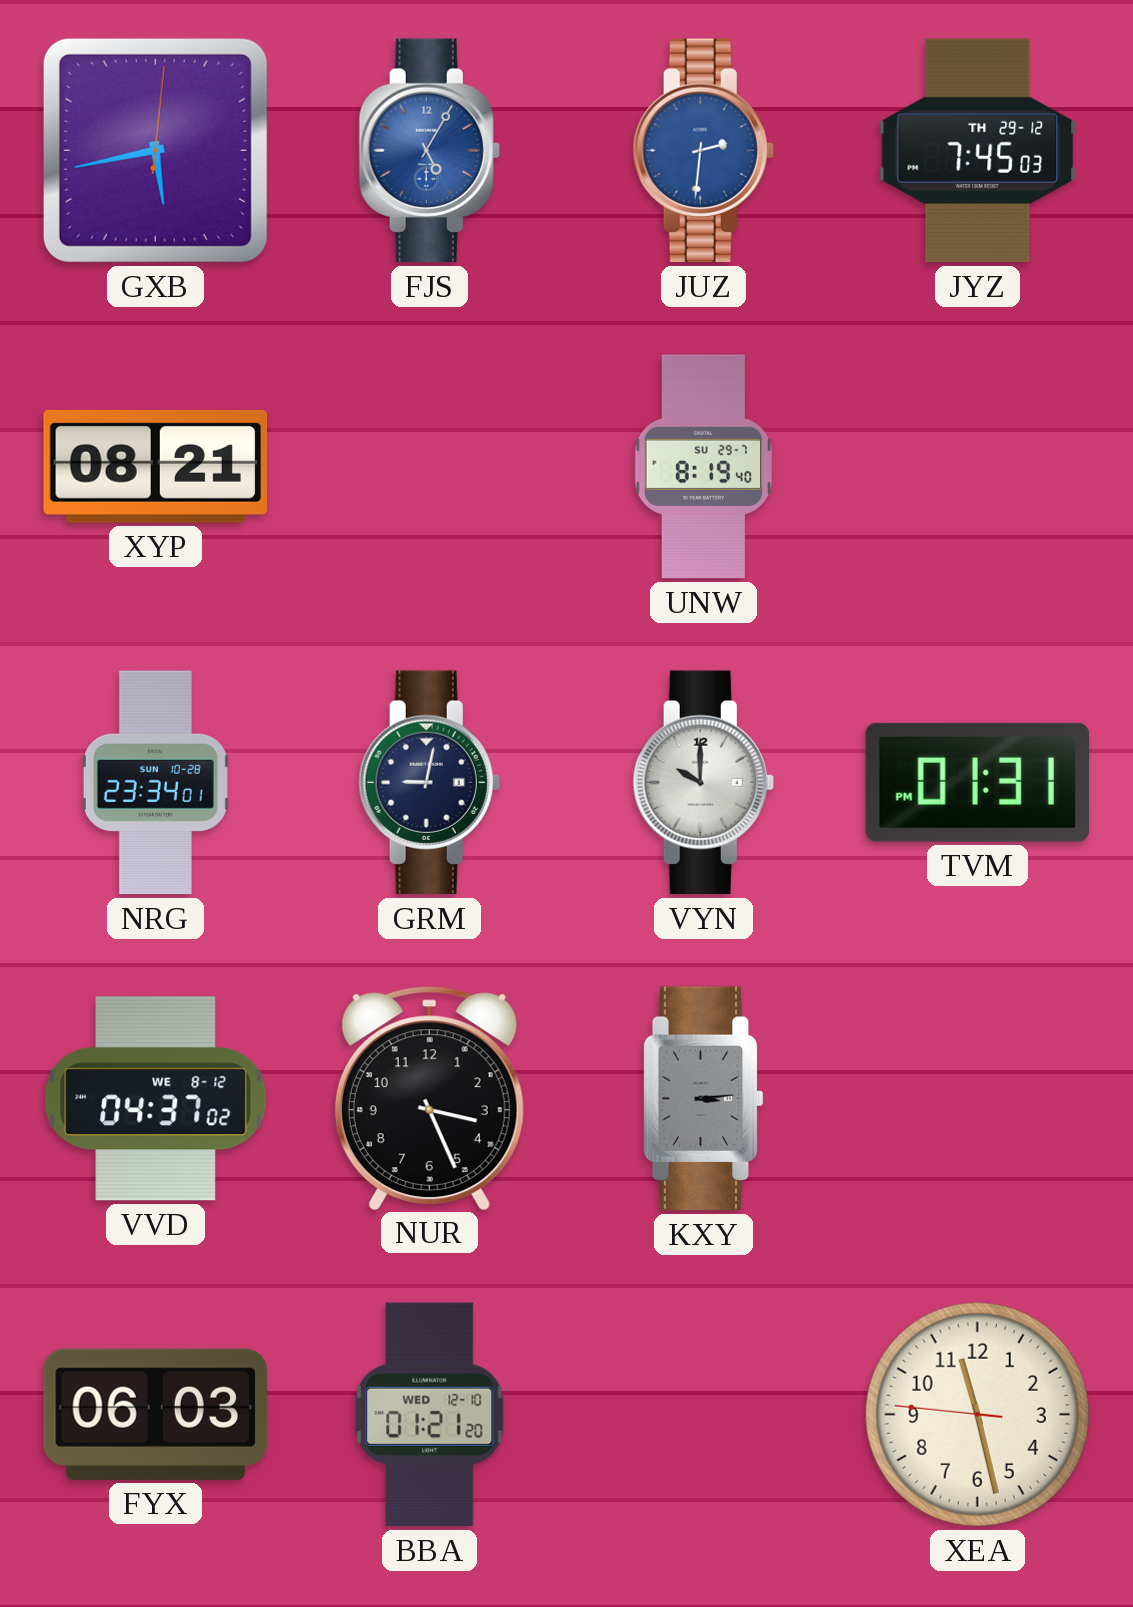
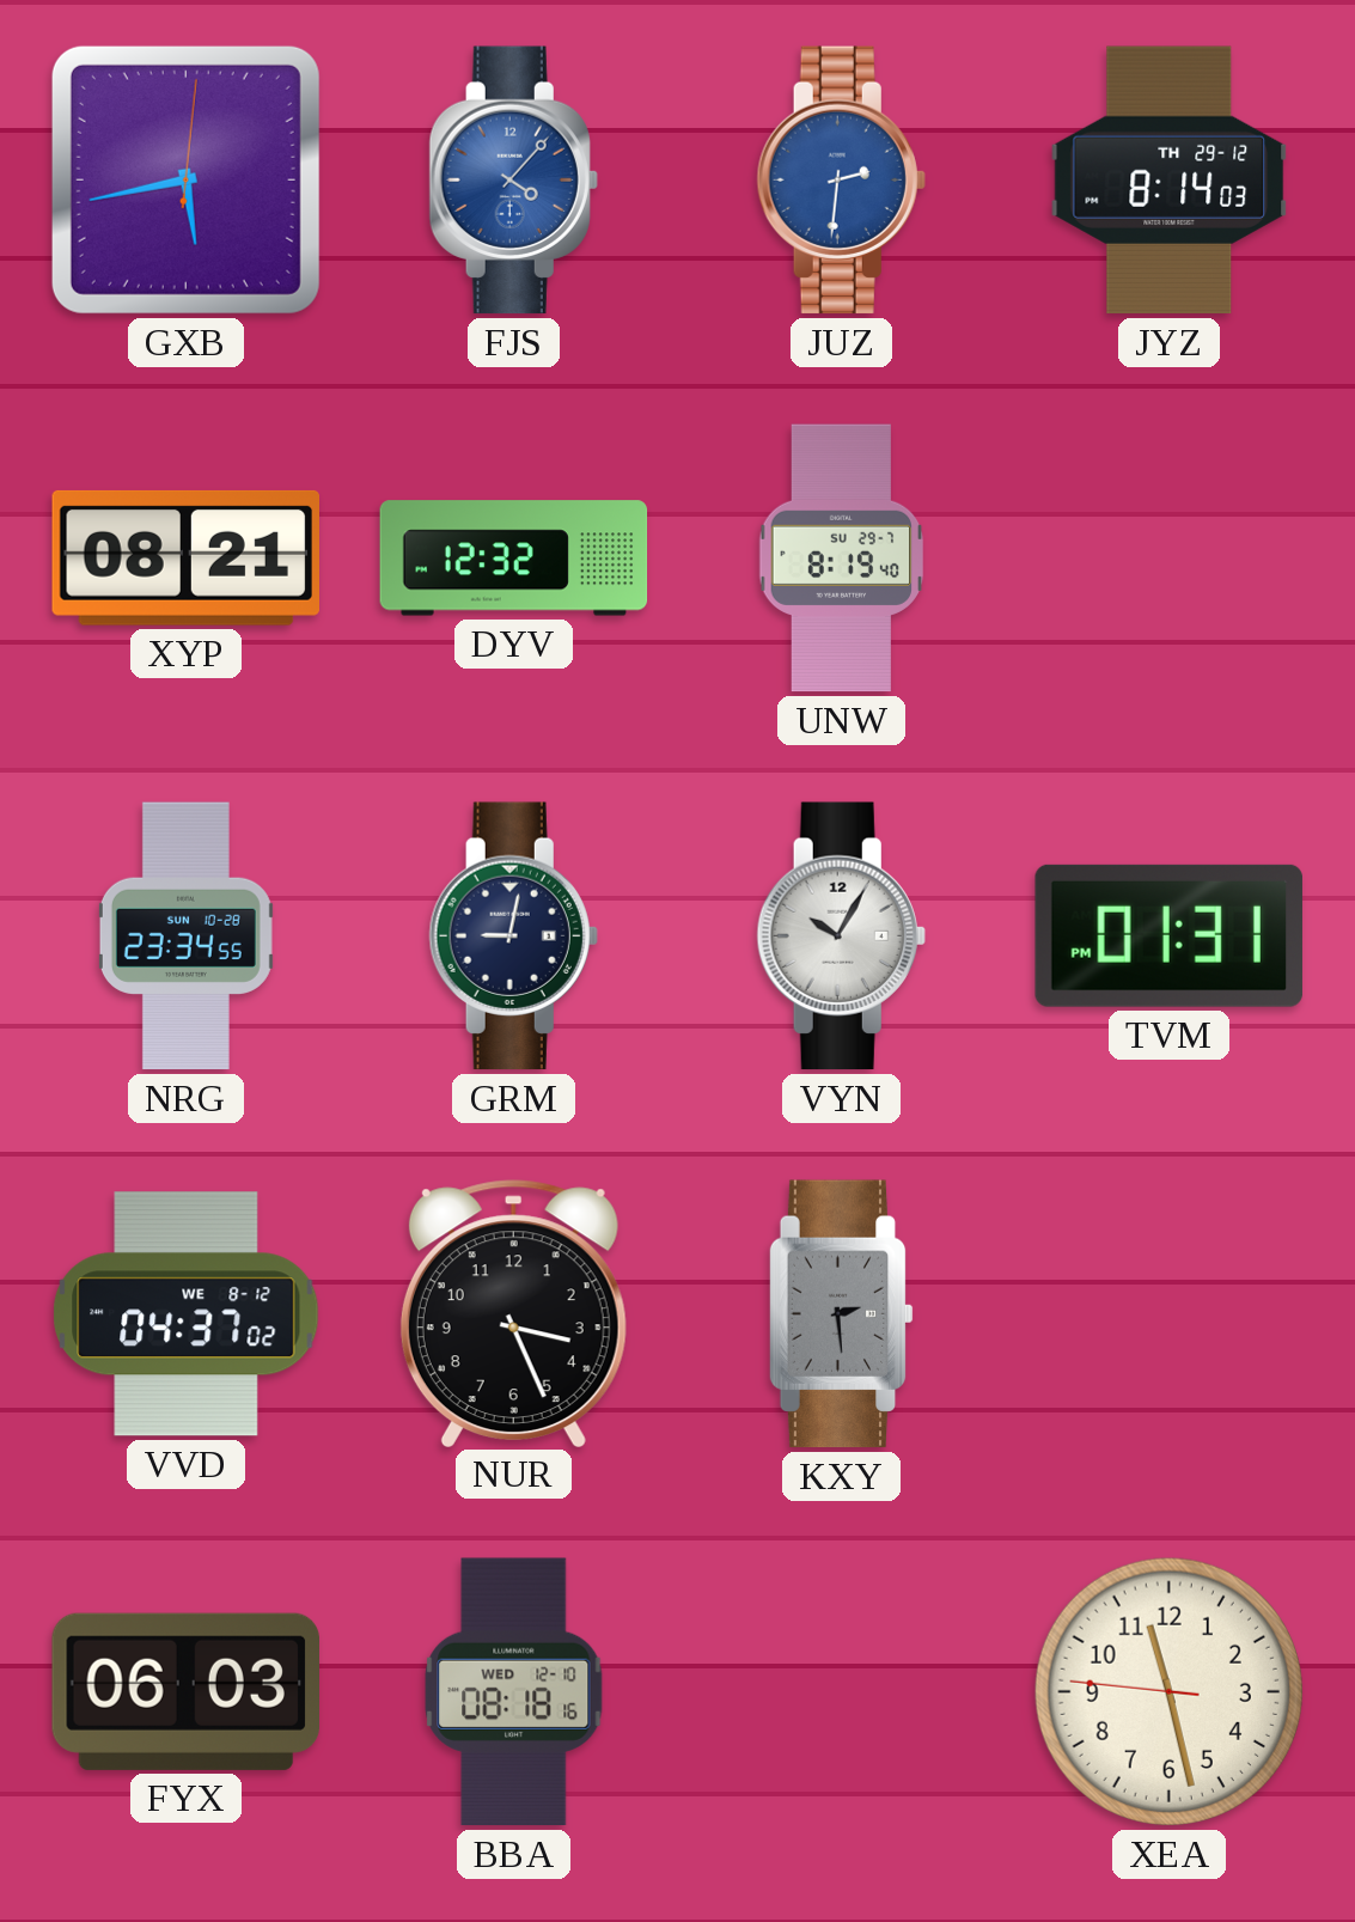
FJS: 5:05 -> 4:07
JYZ: 7:45 -> 8:14
DYV: none -> 12:32
NRG: 23:34:01 -> 23:34:55
VYN: 10:00 -> 10:05
KXY: 3:14 -> 2:29
BBA: 01:21 -> 08:18
